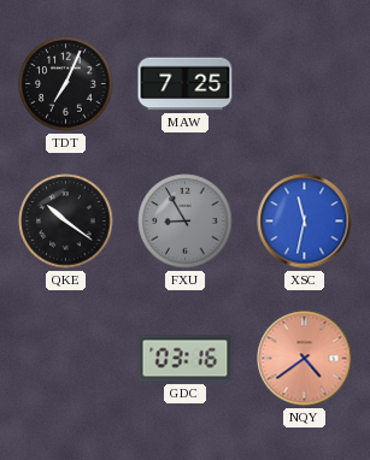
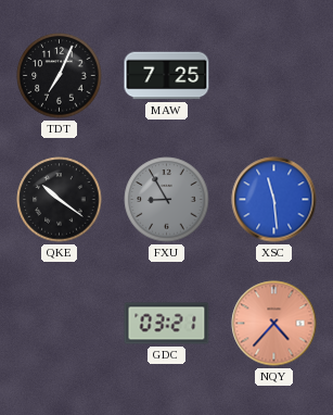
XSC: 11:32 -> 11:29
GDC: 03:16 -> 03:21
NQY: 4:39 -> 4:37
